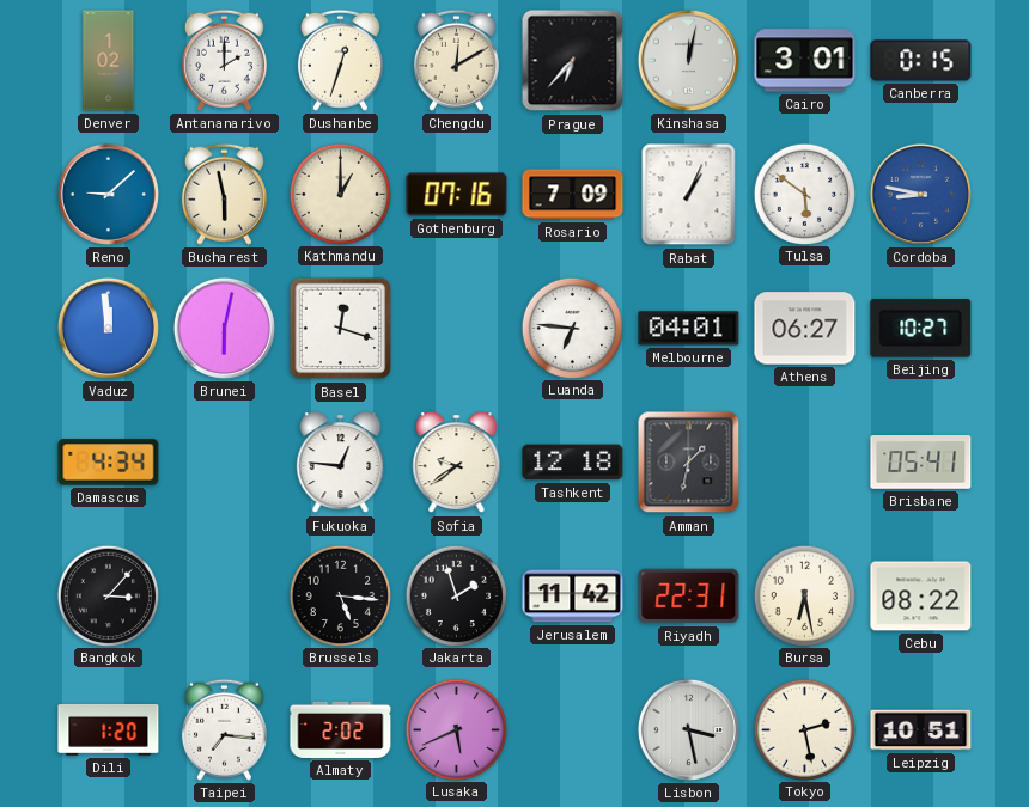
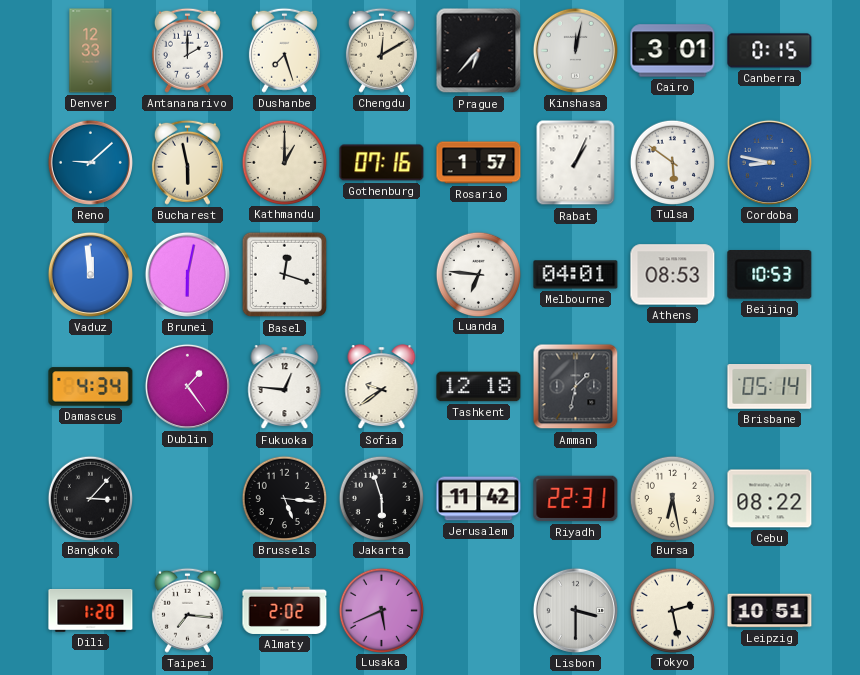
Denver: 1:02 -> 12:33
Dushanbe: 12:33 -> 7:27
Rosario: 7:09 -> 1:57
Athens: 06:27 -> 08:53
Beijing: 10:27 -> 10:53
Dublin: none -> 1:24
Brisbane: 05:41 -> 05:14
Jakarta: 1:57 -> 5:57
Lisbon: 3:28 -> 3:30
